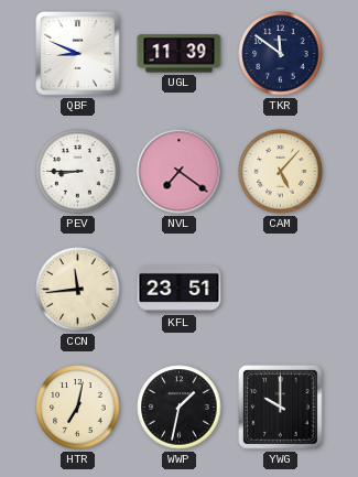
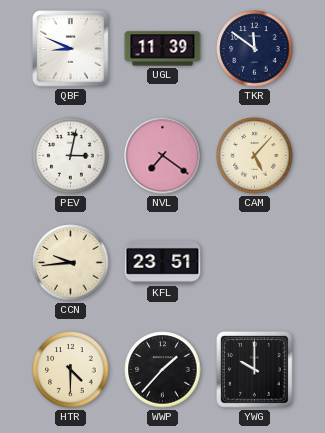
PEV: 8:45 -> 3:02
CCN: 11:44 -> 9:44
HTR: 7:02 -> 4:30
WWP: 1:32 -> 1:37
